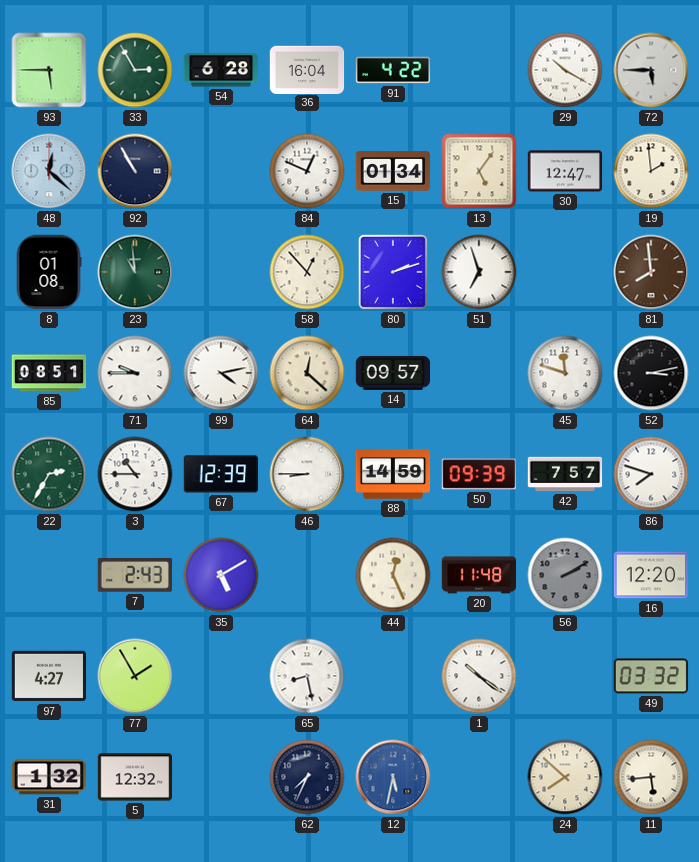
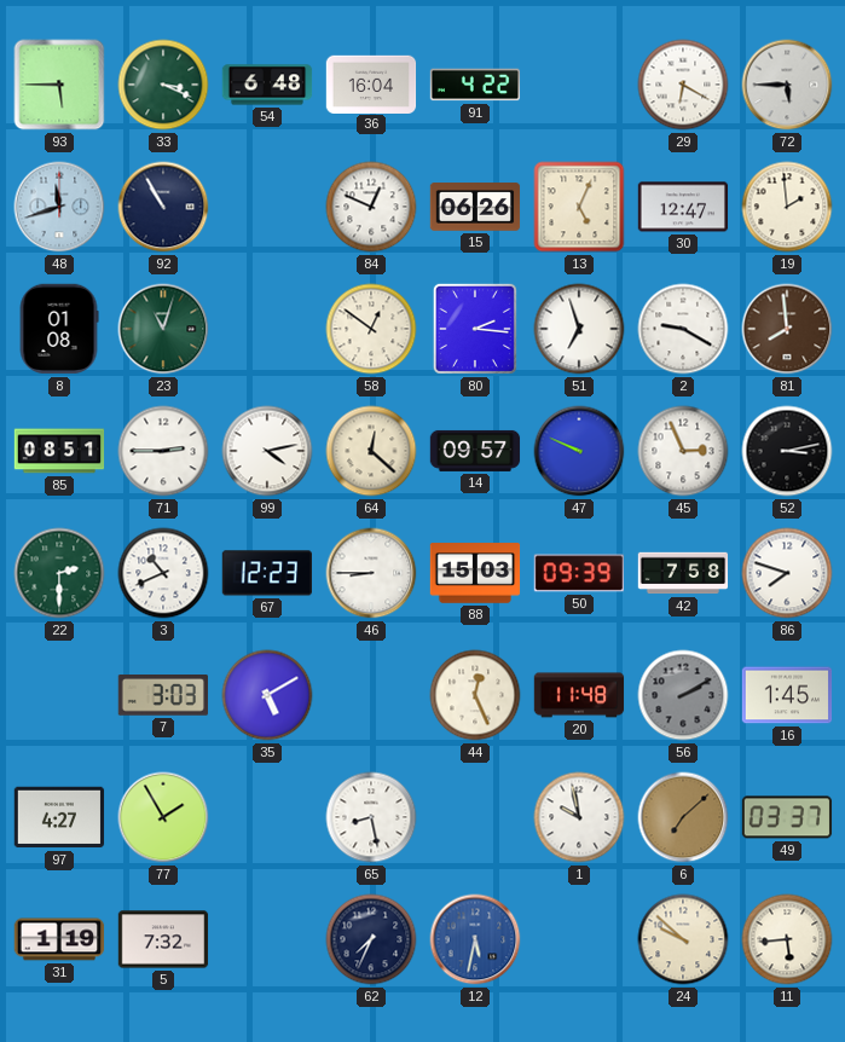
33: 2:55 -> 3:19
54: 6:28 -> 6:48
29: 10:20 -> 6:20
48: 12:22 -> 11:42
15: 01:34 -> 06:26
13: 5:06 -> 5:04
23: 10:59 -> 11:03
58: 12:53 -> 12:51
80: 2:12 -> 2:16
2: none -> 9:20
71: 9:45 -> 2:45
47: none -> 9:49
45: 11:48 -> 2:56
22: 2:35 -> 2:30
3: 10:45 -> 10:41
67: 12:39 -> 12:23
88: 14:59 -> 15:03
42: 7:57 -> 7:58
7: 2:43 -> 3:03
16: 12:20 -> 1:45
1: 10:21 -> 9:58
6: none -> 7:08
49: 03:32 -> 03:37
31: 1:32 -> 1:19
5: 12:32 -> 7:32
24: 7:52 -> 9:52
